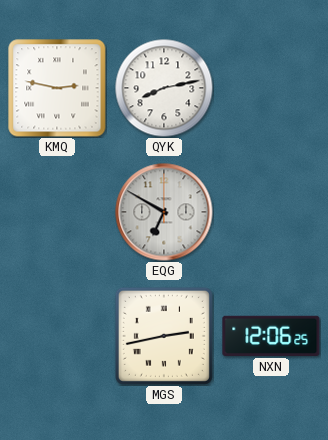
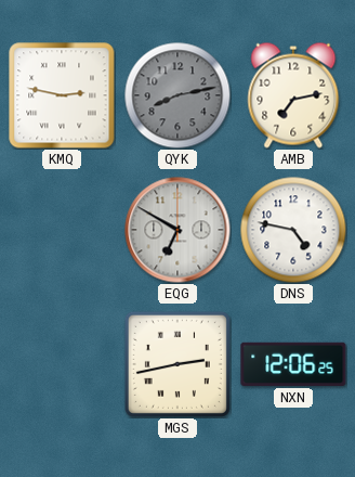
QYK dial: white -> grey
AMB: none -> 7:13
DNS: none -> 4:47
